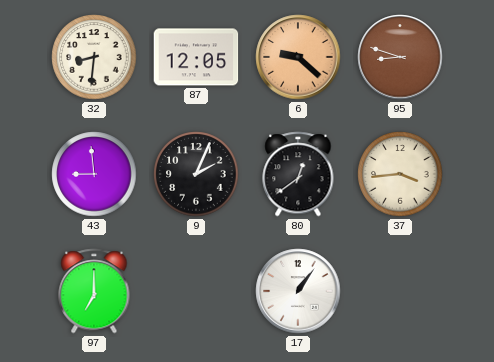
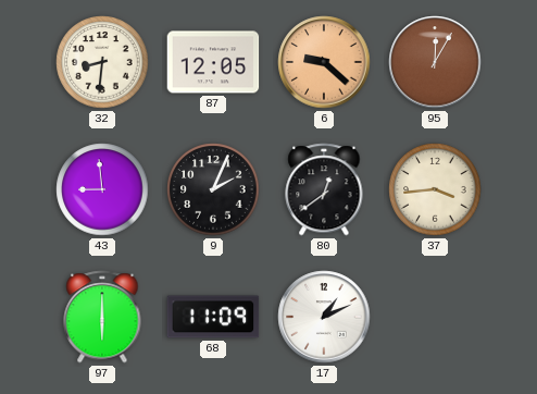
95: 8:48 -> 12:05
97: 7:00 -> 6:00
68: none -> 11:09
17: 1:06 -> 1:11
